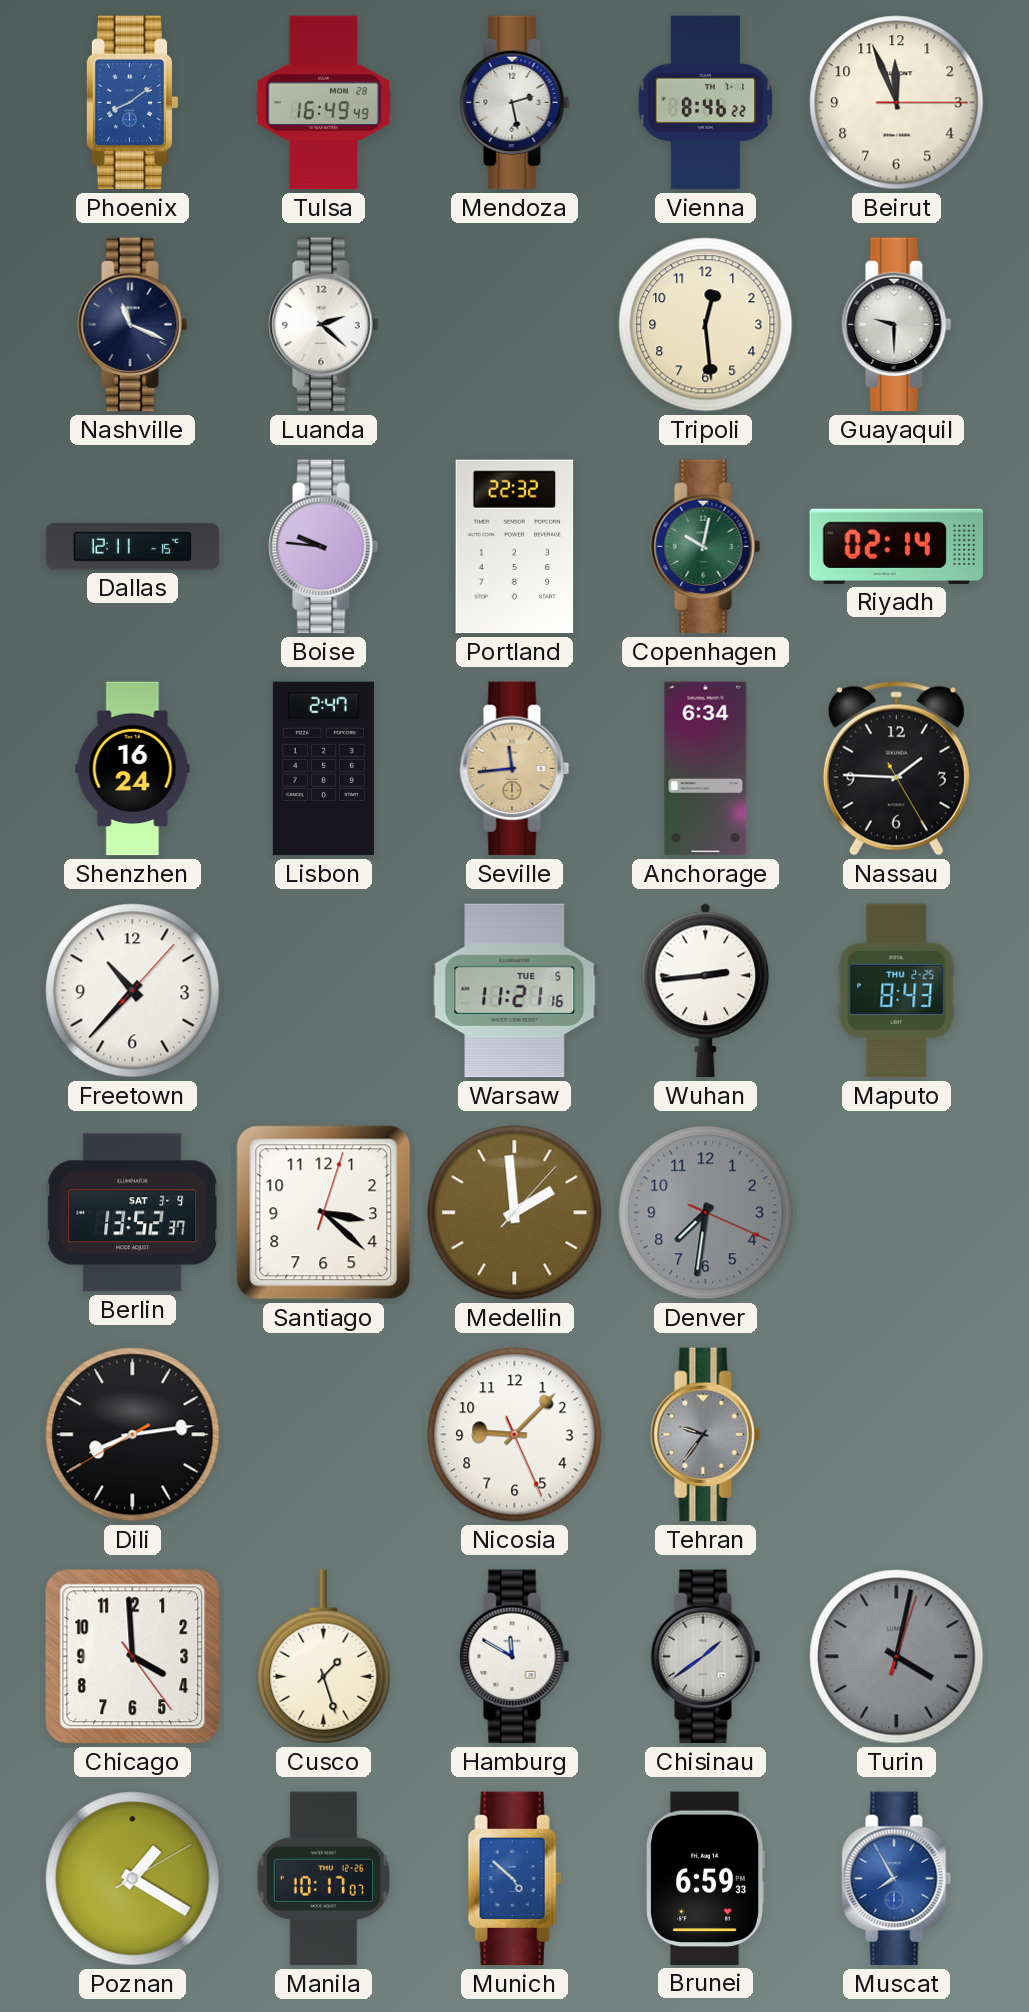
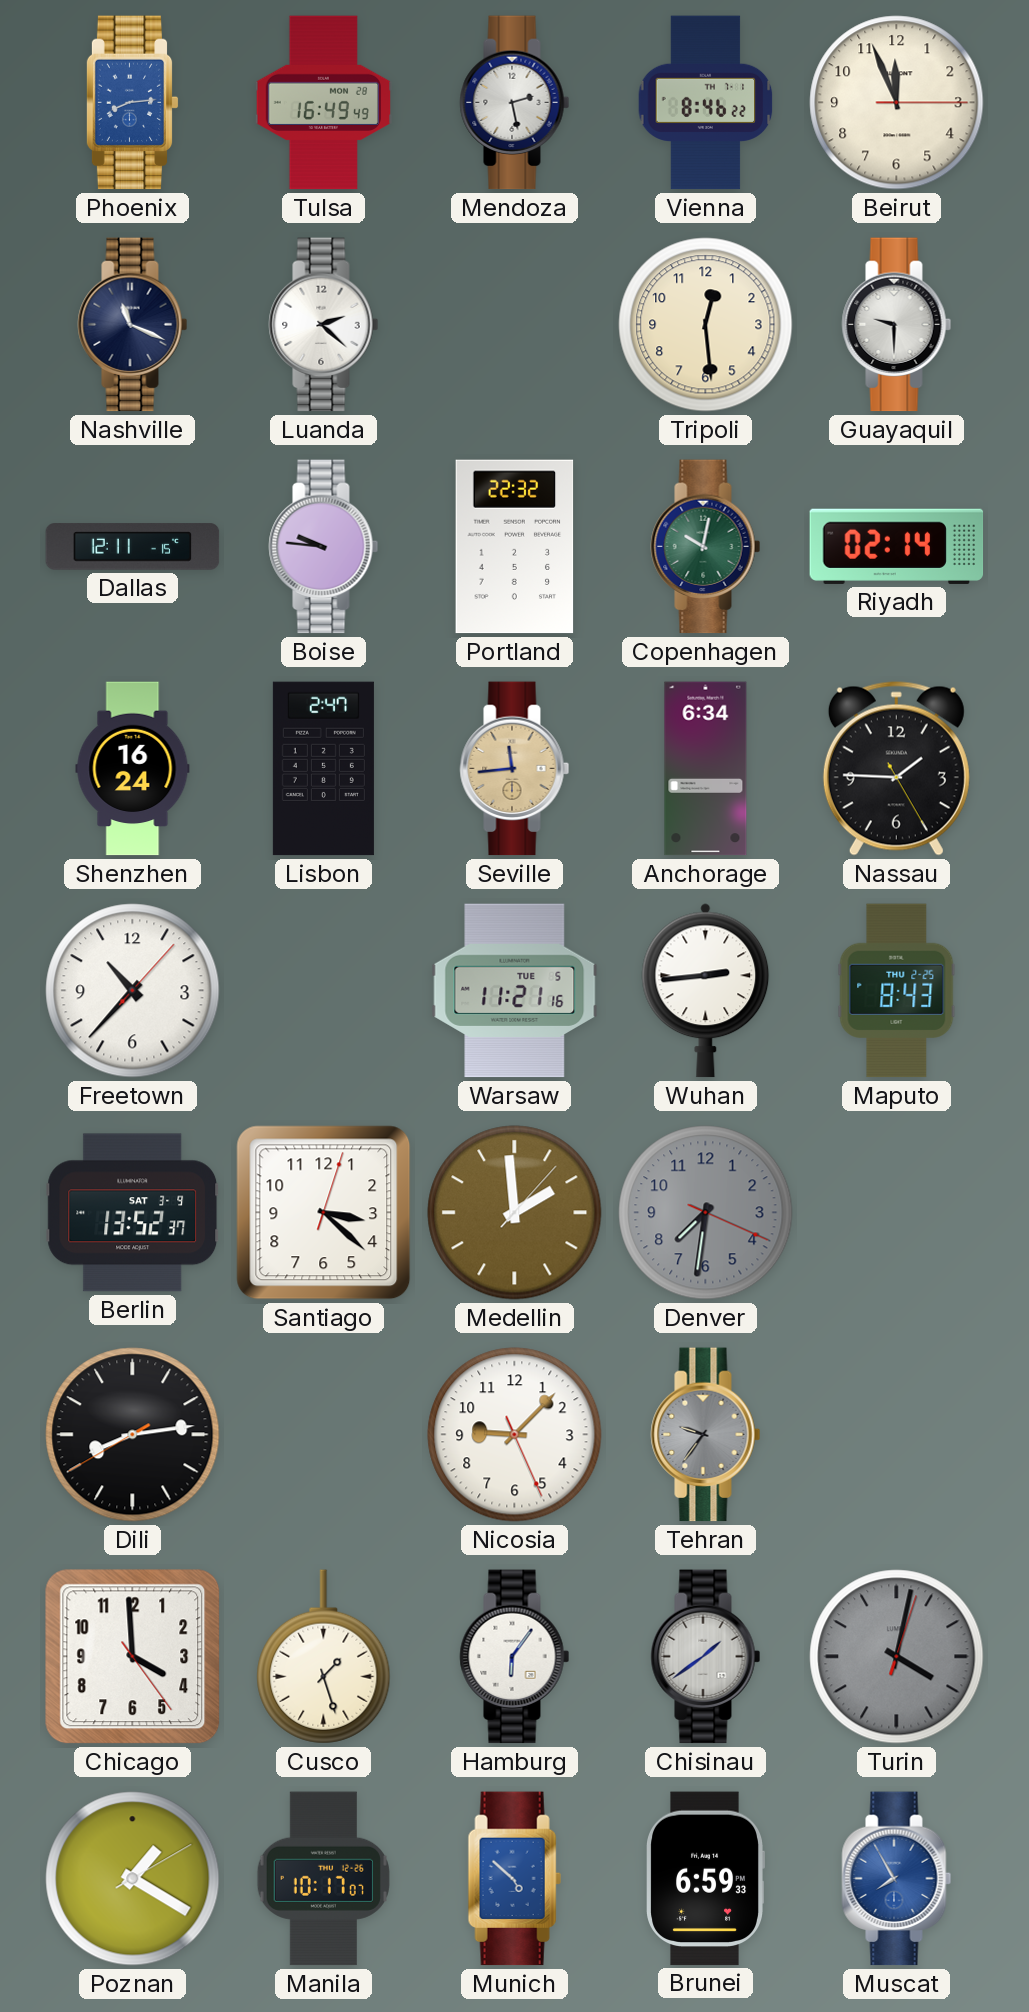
Phoenix: 8:09 -> 8:14
Hamburg: 11:50 -> 6:06
